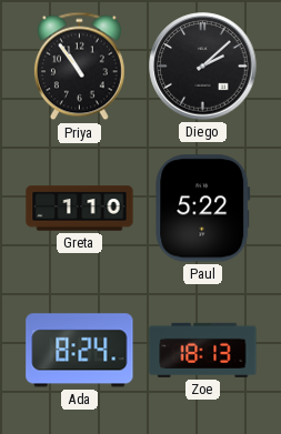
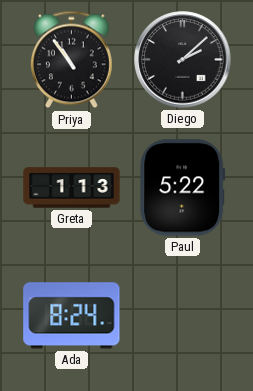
Greta: 1:10 -> 1:13
Zoe: 18:13 -> none
